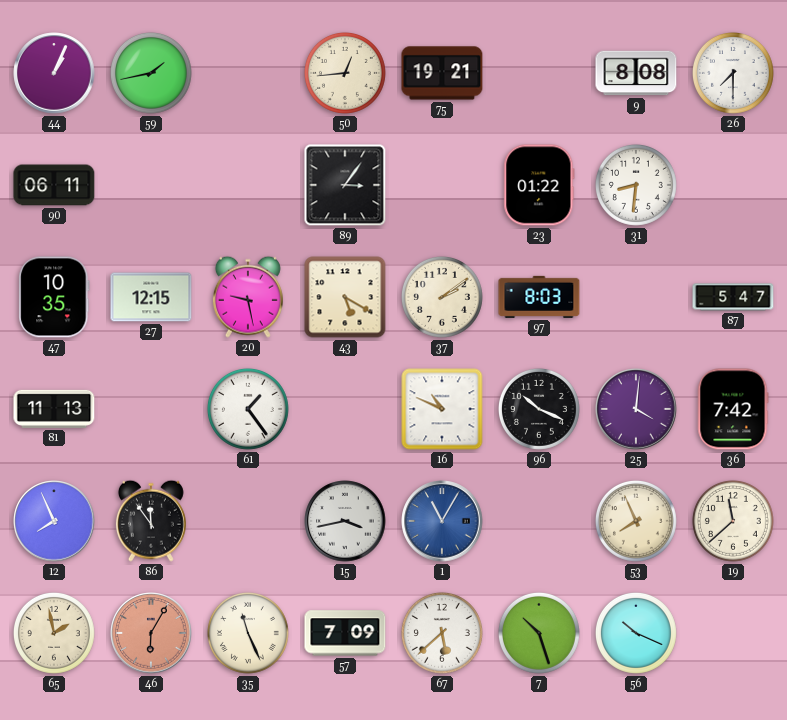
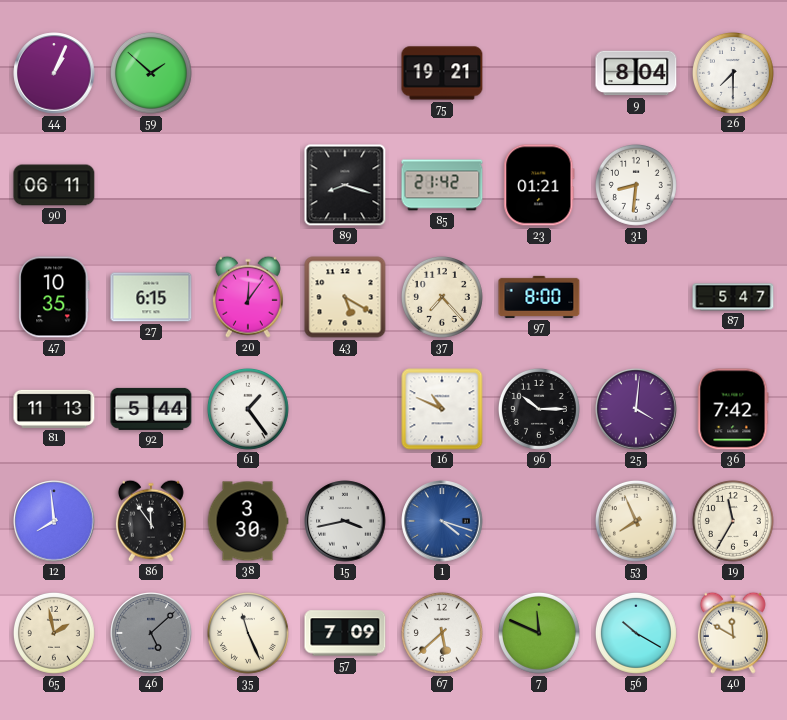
59: 1:43 -> 1:52
50: 12:44 -> none
9: 8:08 -> 8:04
89: 3:06 -> 8:18
85: none -> 21:42
23: 01:22 -> 01:21
27: 12:15 -> 6:15
20: 9:28 -> 12:06
37: 2:09 -> 7:23
97: 8:03 -> 8:00
92: none -> 5:44
96: 10:19 -> 10:15
12: 7:56 -> 7:59
38: none -> 3:30
1: 11:05 -> 4:18
19: 11:38 -> 11:35
46: 6:05 -> 5:08
46 dial: salmon -> grey
7: 10:27 -> 11:49
56: 10:19 -> 10:20
40: none -> 11:50
